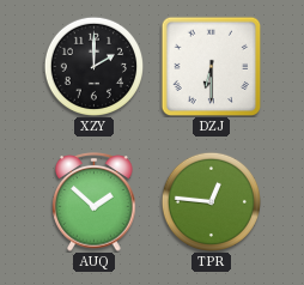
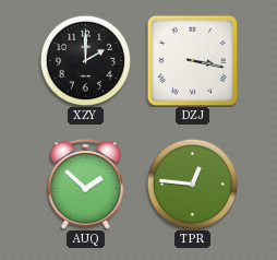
DZJ: 6:30 -> 3:17
